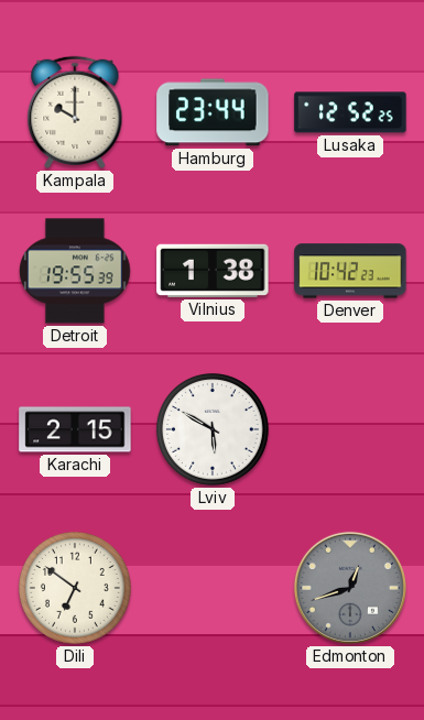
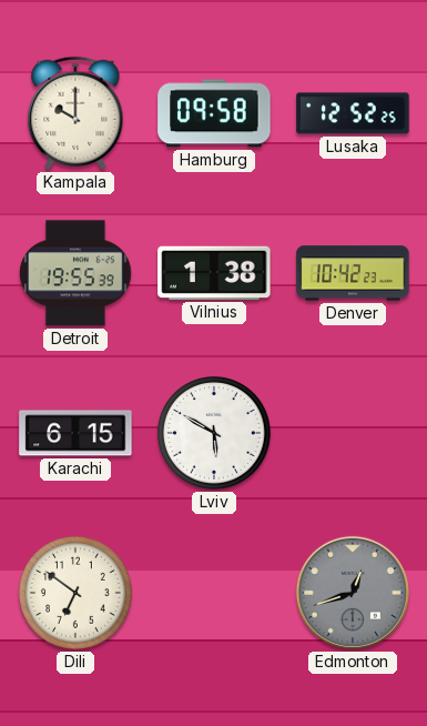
Hamburg: 23:44 -> 09:58
Karachi: 2:15 -> 6:15
